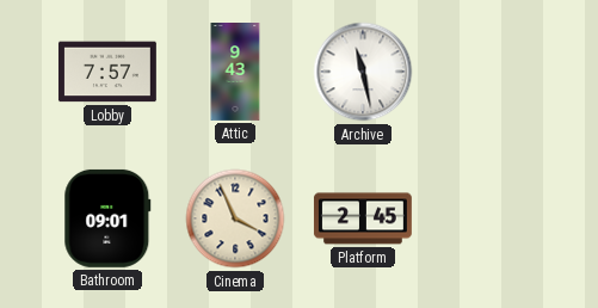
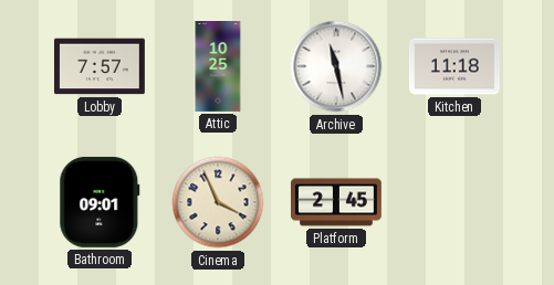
Attic: 9:43 -> 10:25
Kitchen: none -> 11:18
